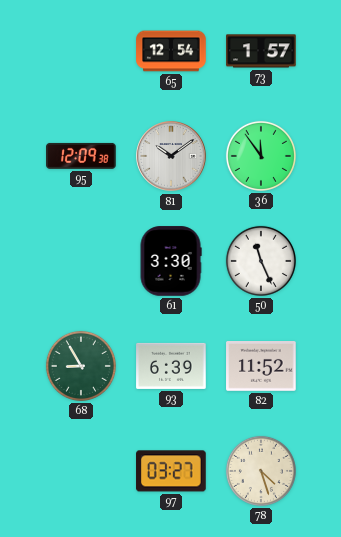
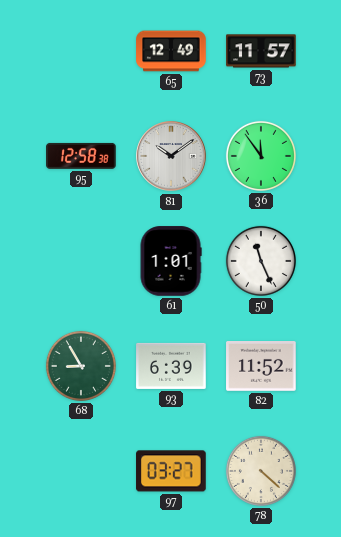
65: 12:54 -> 12:49
73: 1:57 -> 11:57
95: 12:09 -> 12:58
61: 3:30 -> 1:01
78: 4:27 -> 4:22
